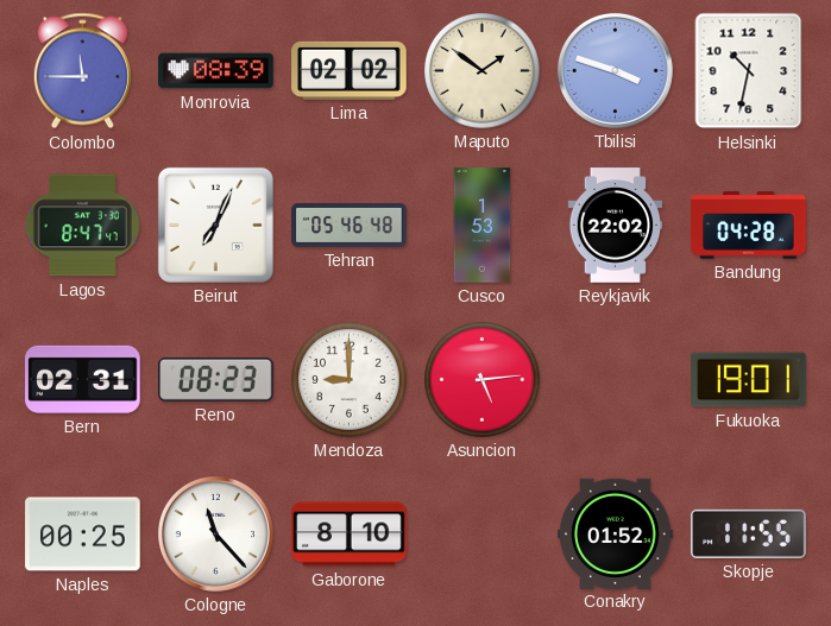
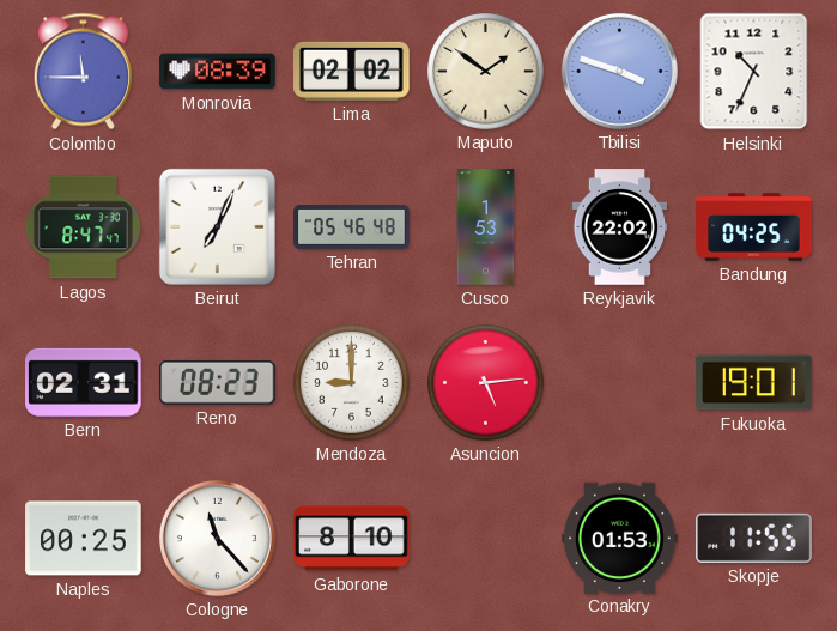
Helsinki: 10:32 -> 10:34
Bandung: 04:28 -> 04:25
Conakry: 01:52 -> 01:53
